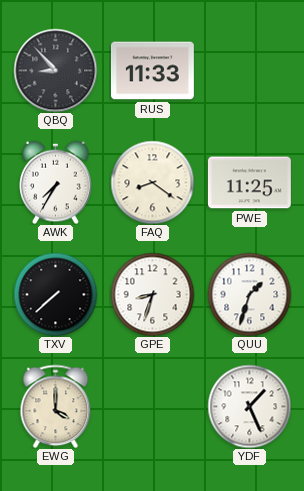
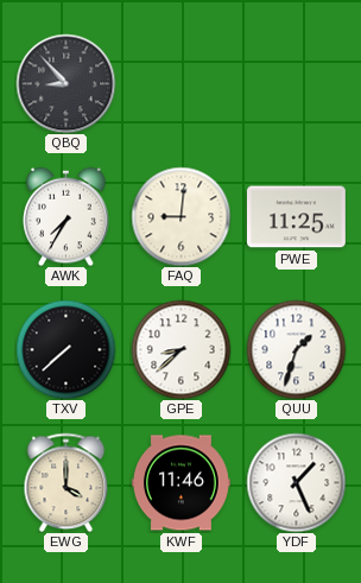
RUS: 11:33 -> none
FAQ: 8:21 -> 9:01
GPE: 8:33 -> 8:38
KWF: none -> 11:46
